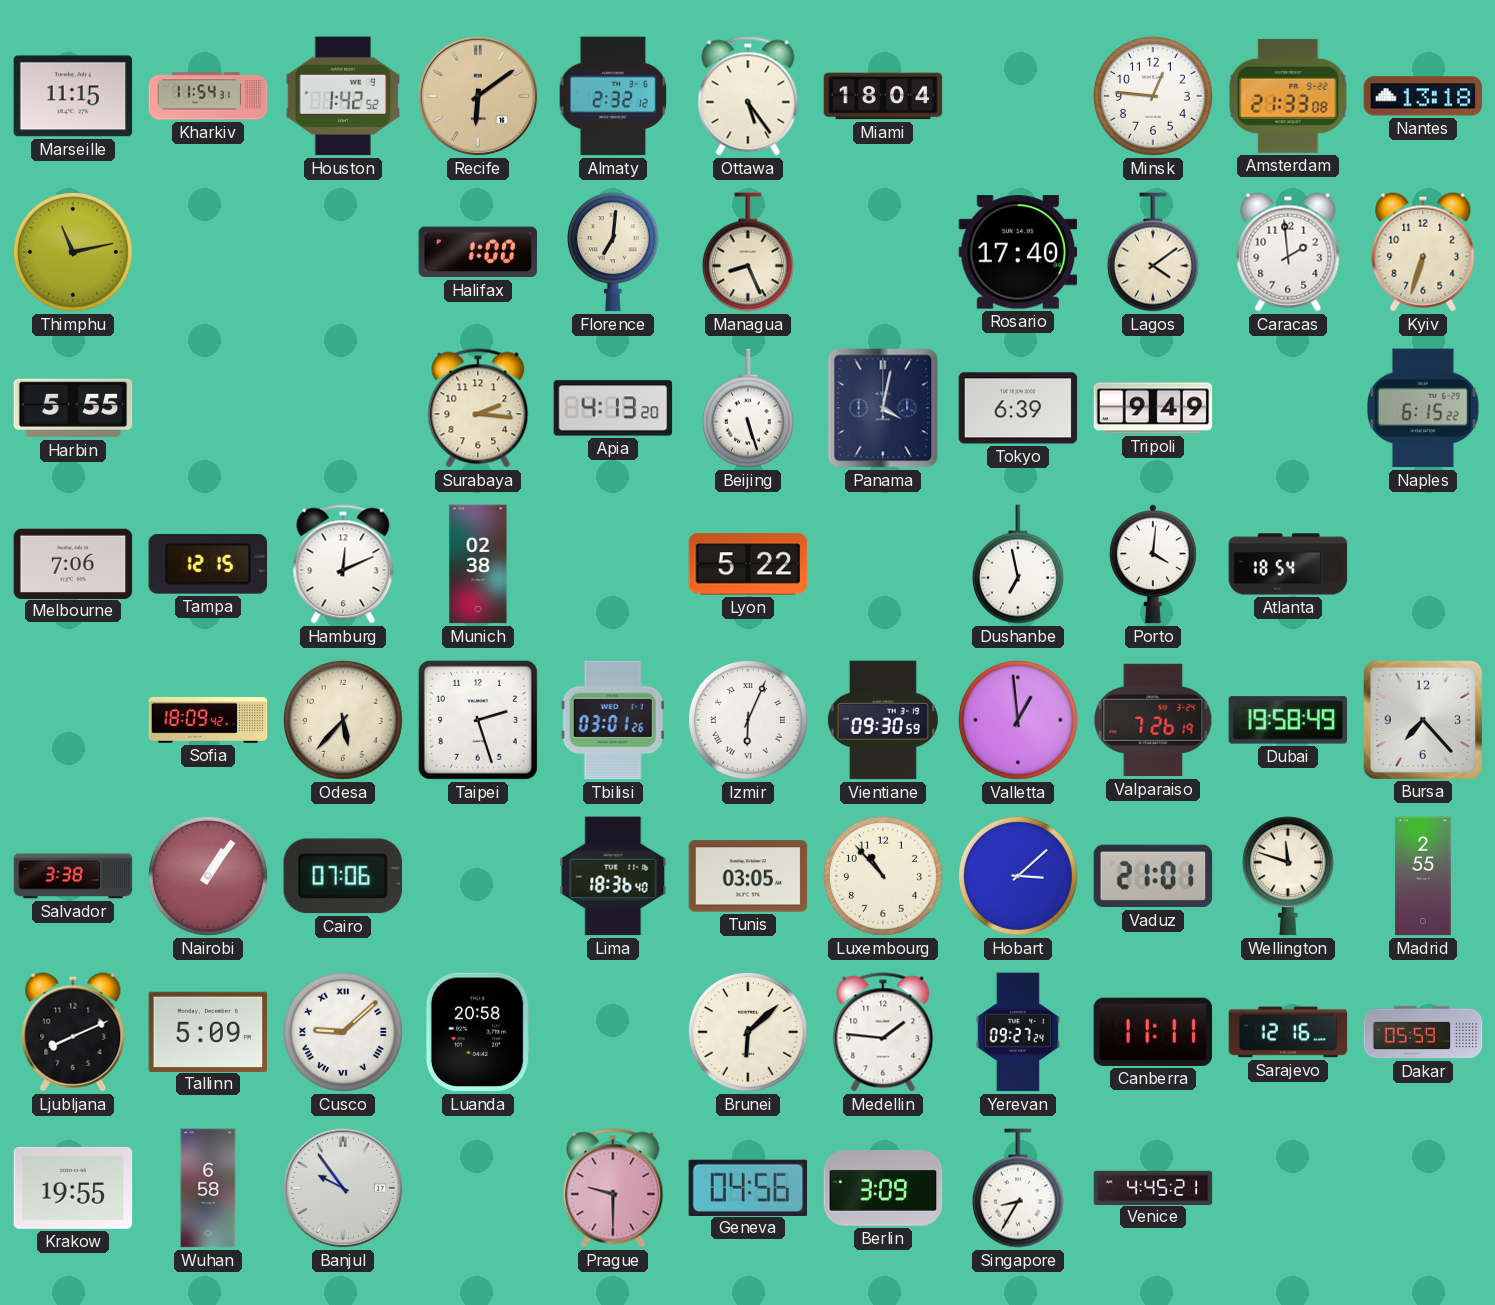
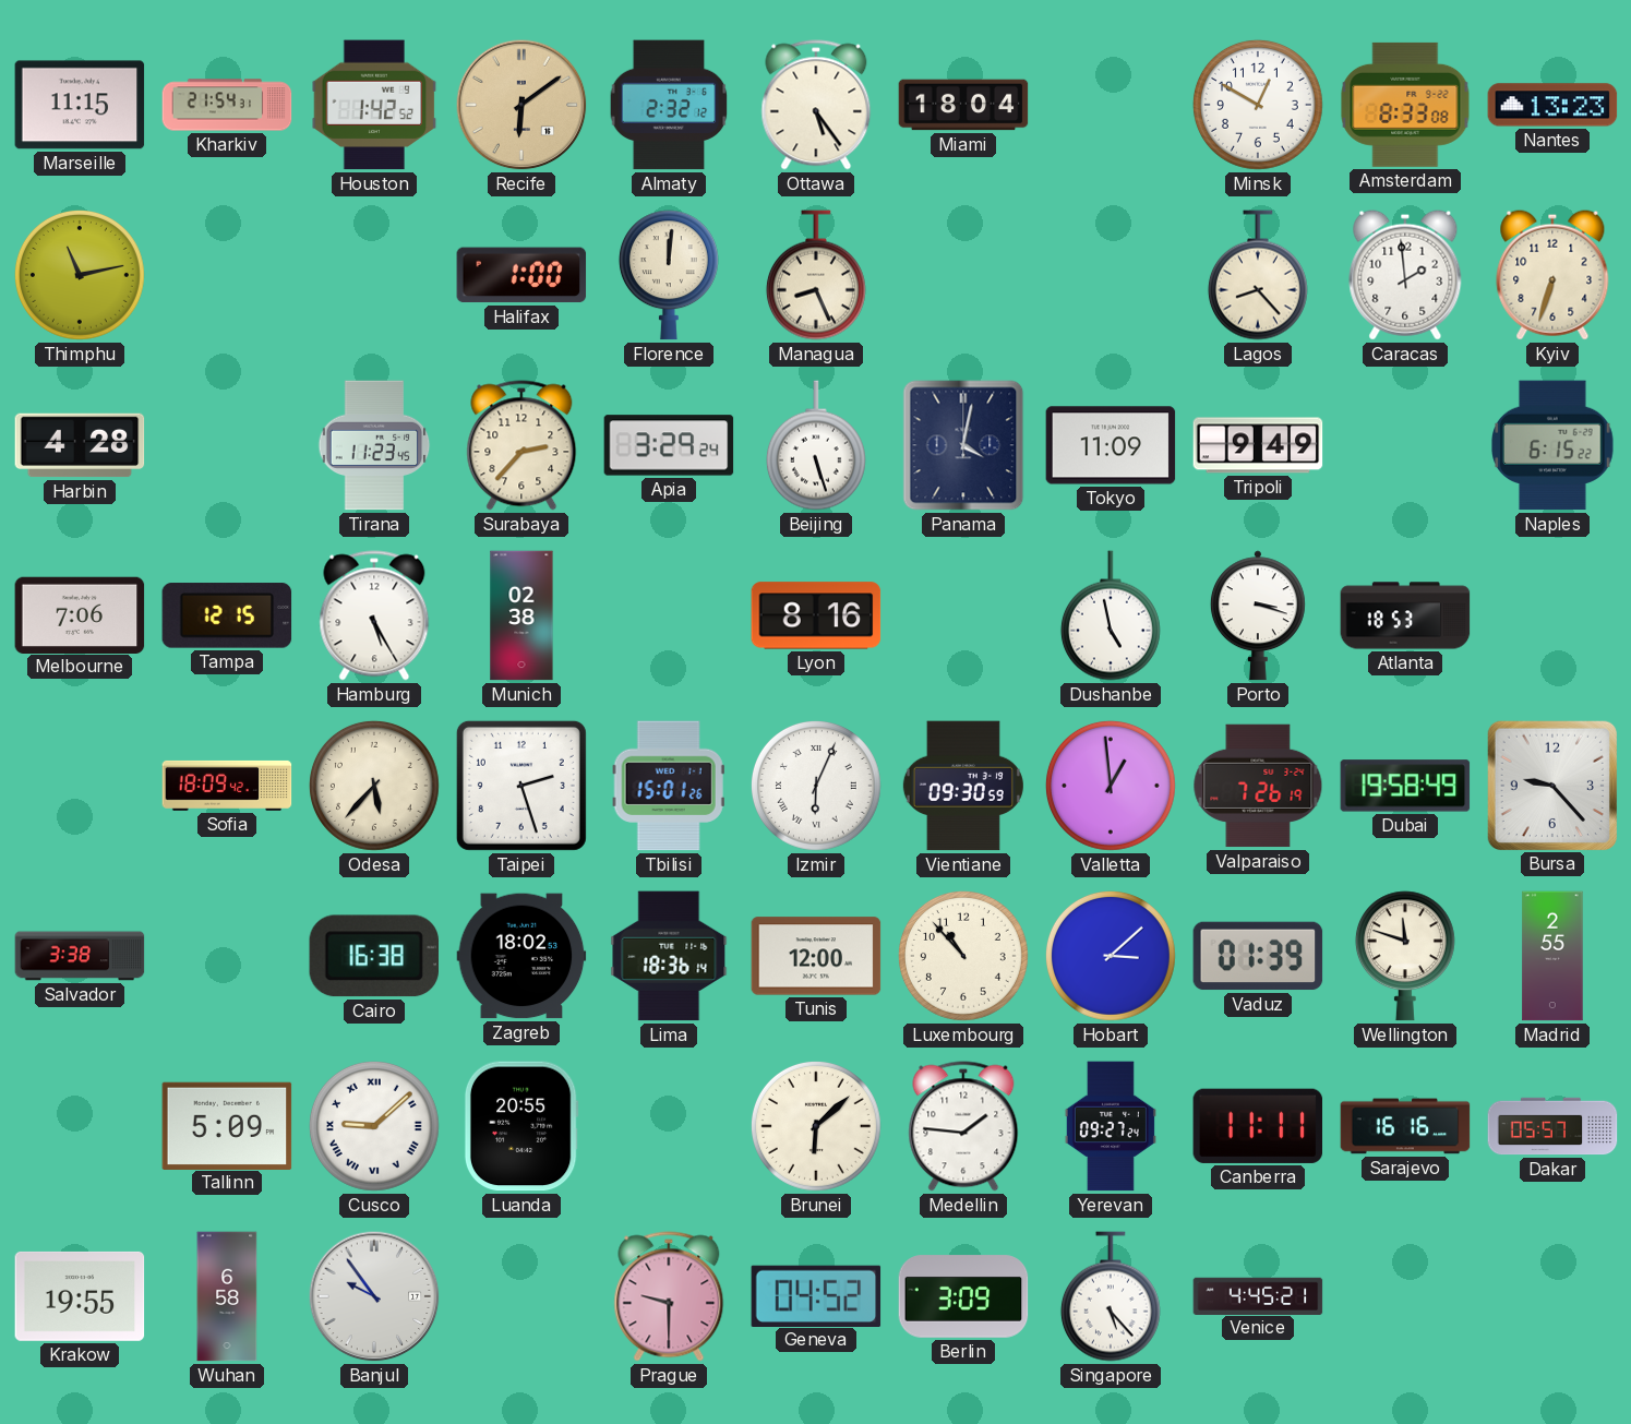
Kharkiv: 11:54 -> 21:54
Minsk: 12:46 -> 12:50
Amsterdam: 21:33 -> 8:33
Nantes: 13:18 -> 13:23
Florence: 7:01 -> 12:01
Rosario: 17:40 -> none
Lagos: 4:09 -> 8:23
Harbin: 5:55 -> 4:28
Tirana: none -> 11:23
Surabaya: 2:16 -> 2:37
Apia: 4:13 -> 3:29
Tokyo: 6:39 -> 11:09
Hamburg: 12:11 -> 5:25
Lyon: 5:22 -> 8:16
Dushanbe: 6:58 -> 4:58
Porto: 4:01 -> 3:18
Atlanta: 18:54 -> 18:53
Tbilisi: 03:01 -> 15:01
Bursa: 7:23 -> 9:23
Nairobi: 1:06 -> none
Cairo: 07:06 -> 16:38
Zagreb: none -> 18:02
Lima: 18:36:40 -> 18:36:14
Tunis: 03:05 -> 12:00
Vaduz: 21:01 -> 01:39
Ljubljana: 8:11 -> none
Luanda: 20:58 -> 20:55
Sarajevo: 12:16 -> 16:16
Dakar: 05:59 -> 05:57
Geneva: 04:56 -> 04:52
Singapore: 8:35 -> 5:23
